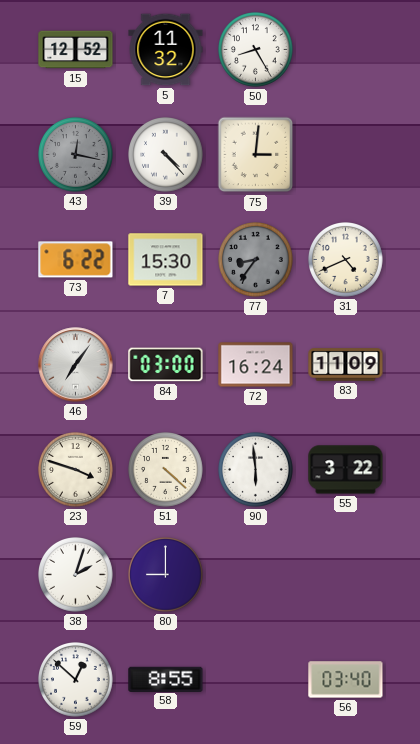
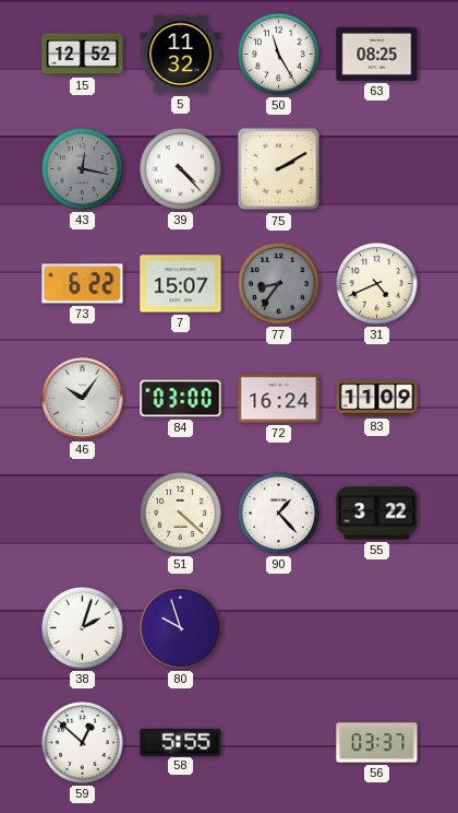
50: 8:25 -> 11:25
63: none -> 08:25
75: 3:01 -> 2:10
7: 15:30 -> 15:07
46: 7:06 -> 10:06
23: 3:48 -> none
90: 5:59 -> 1:23
80: 9:00 -> 9:57
58: 8:55 -> 5:55
56: 03:40 -> 03:37
